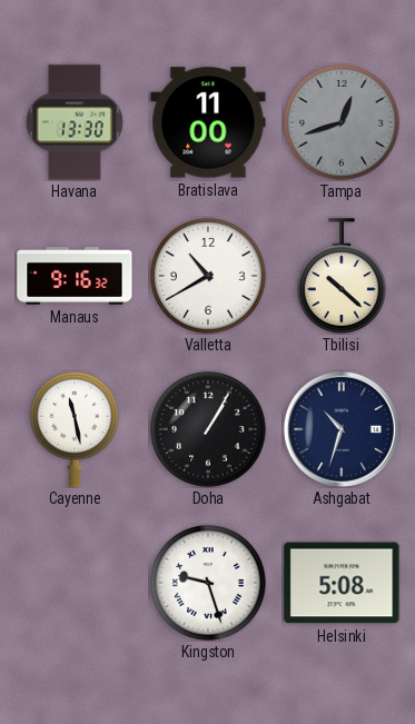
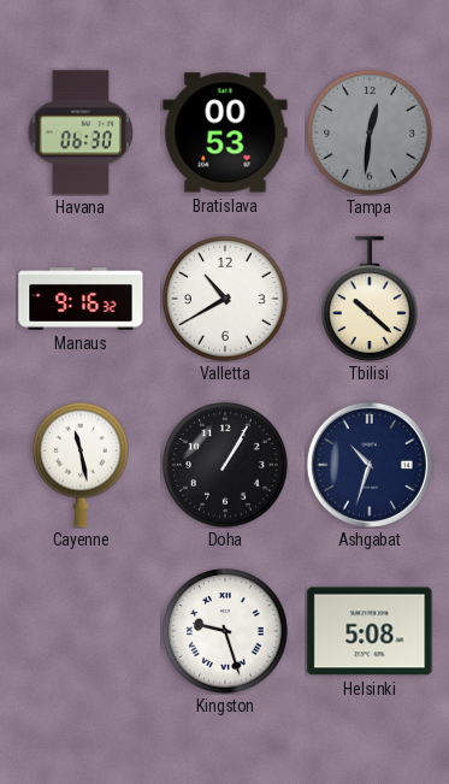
Havana: 13:30 -> 06:30
Bratislava: 11:00 -> 00:53
Tampa: 12:42 -> 12:31
